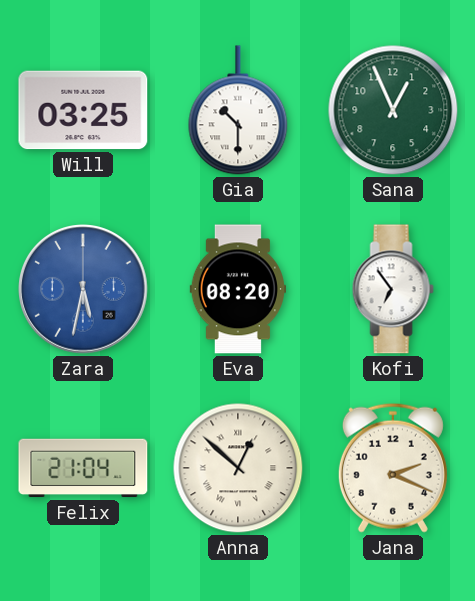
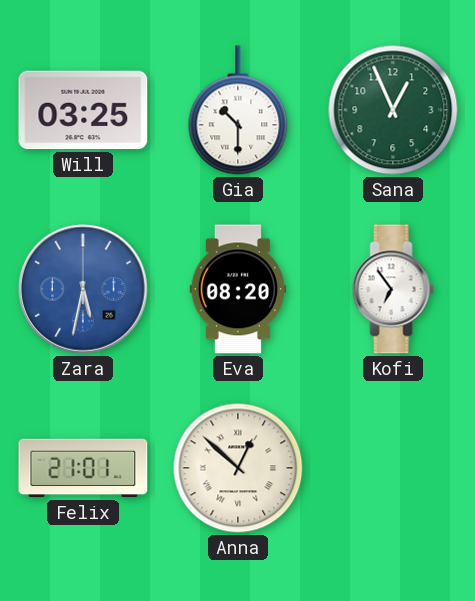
Felix: 21:04 -> 21:01
Jana: 2:19 -> none
